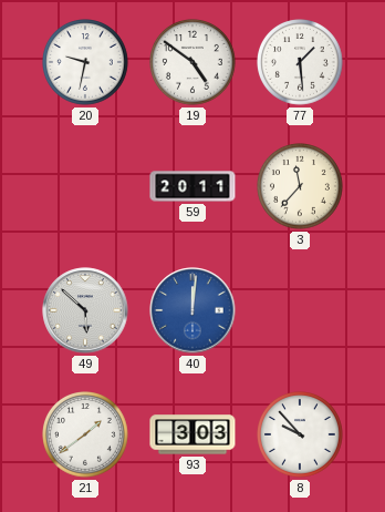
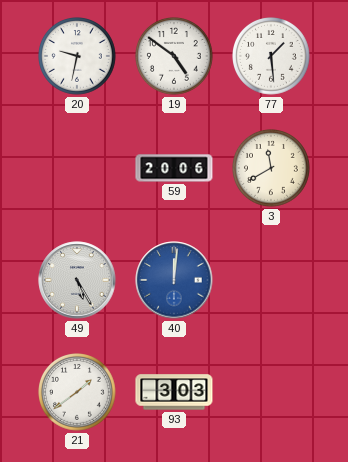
59: 20:11 -> 20:06
3: 11:37 -> 11:40
49: 5:52 -> 5:25
8: 9:53 -> none
